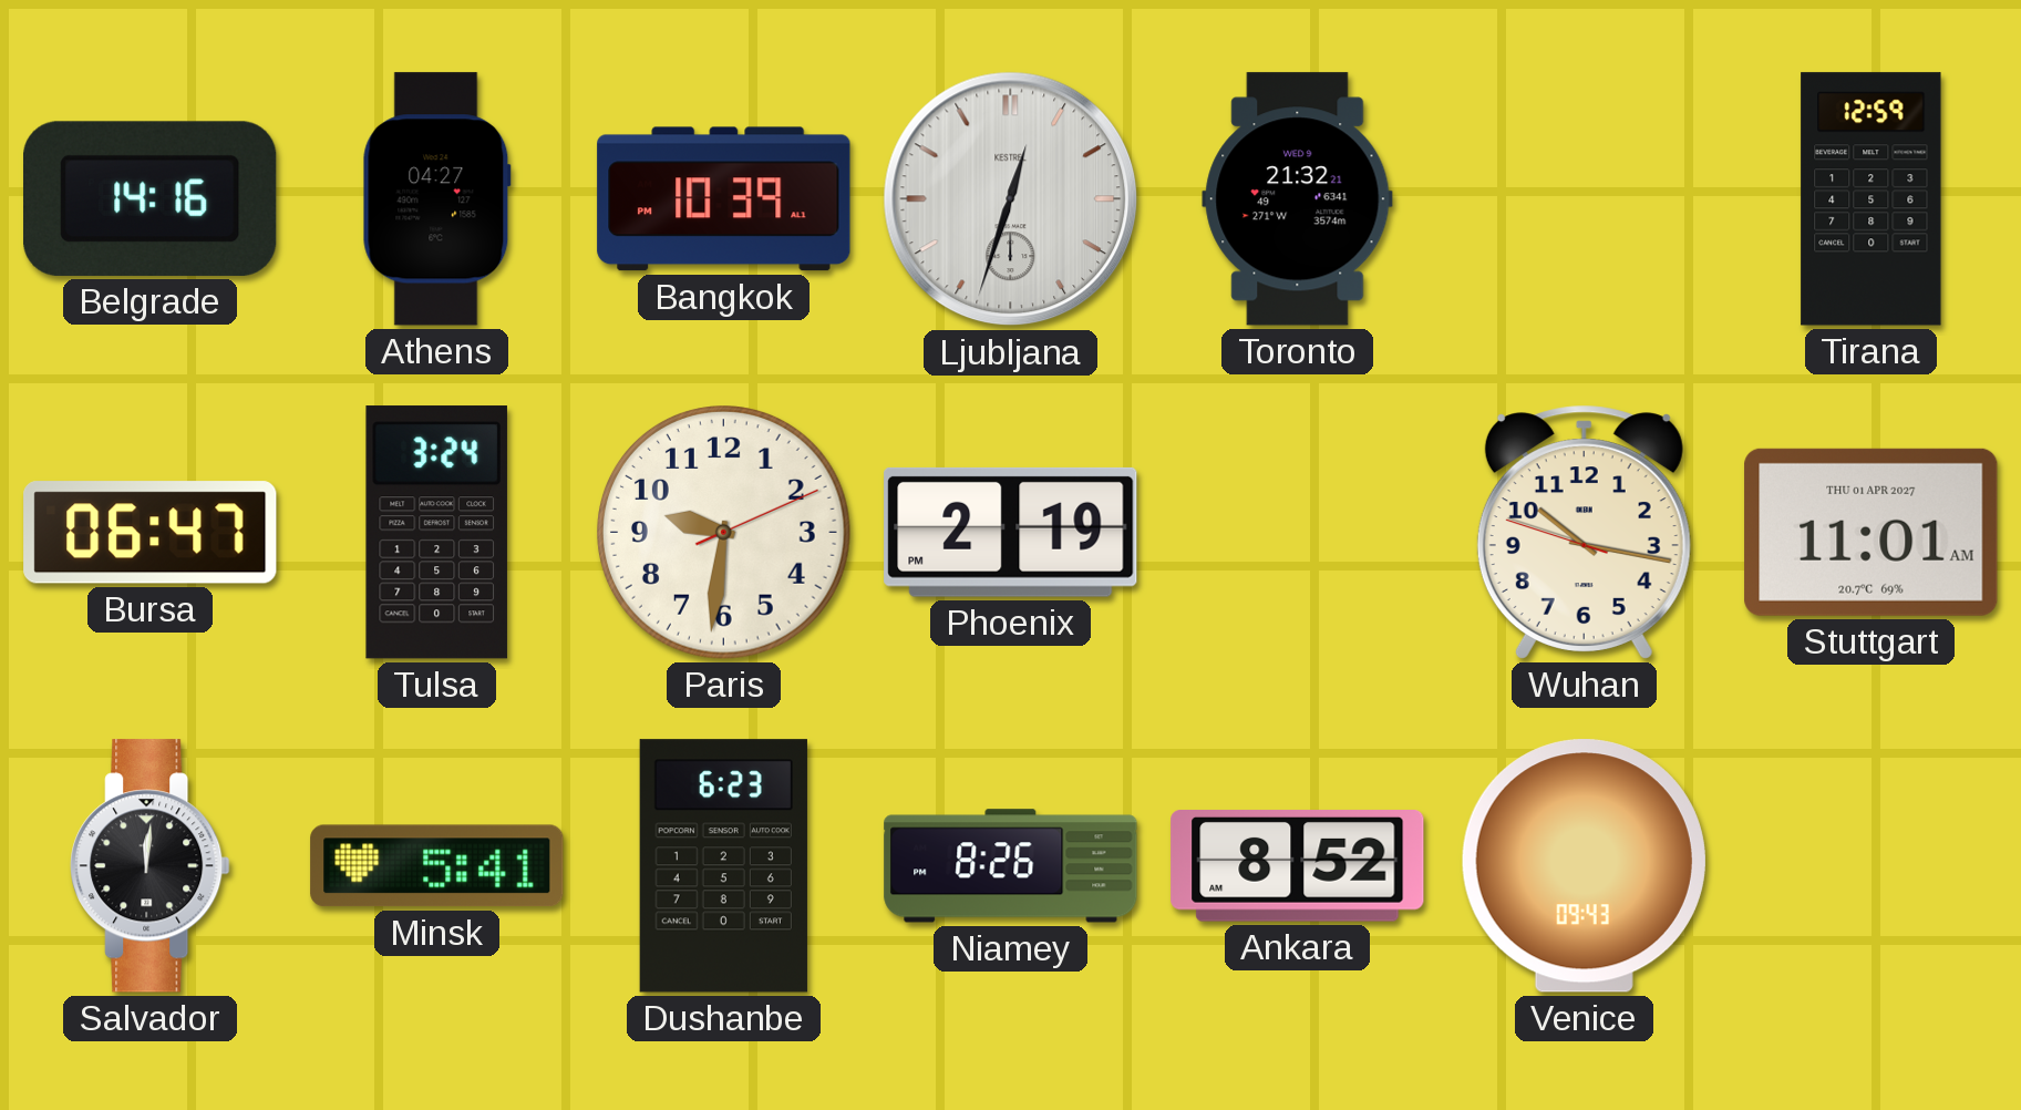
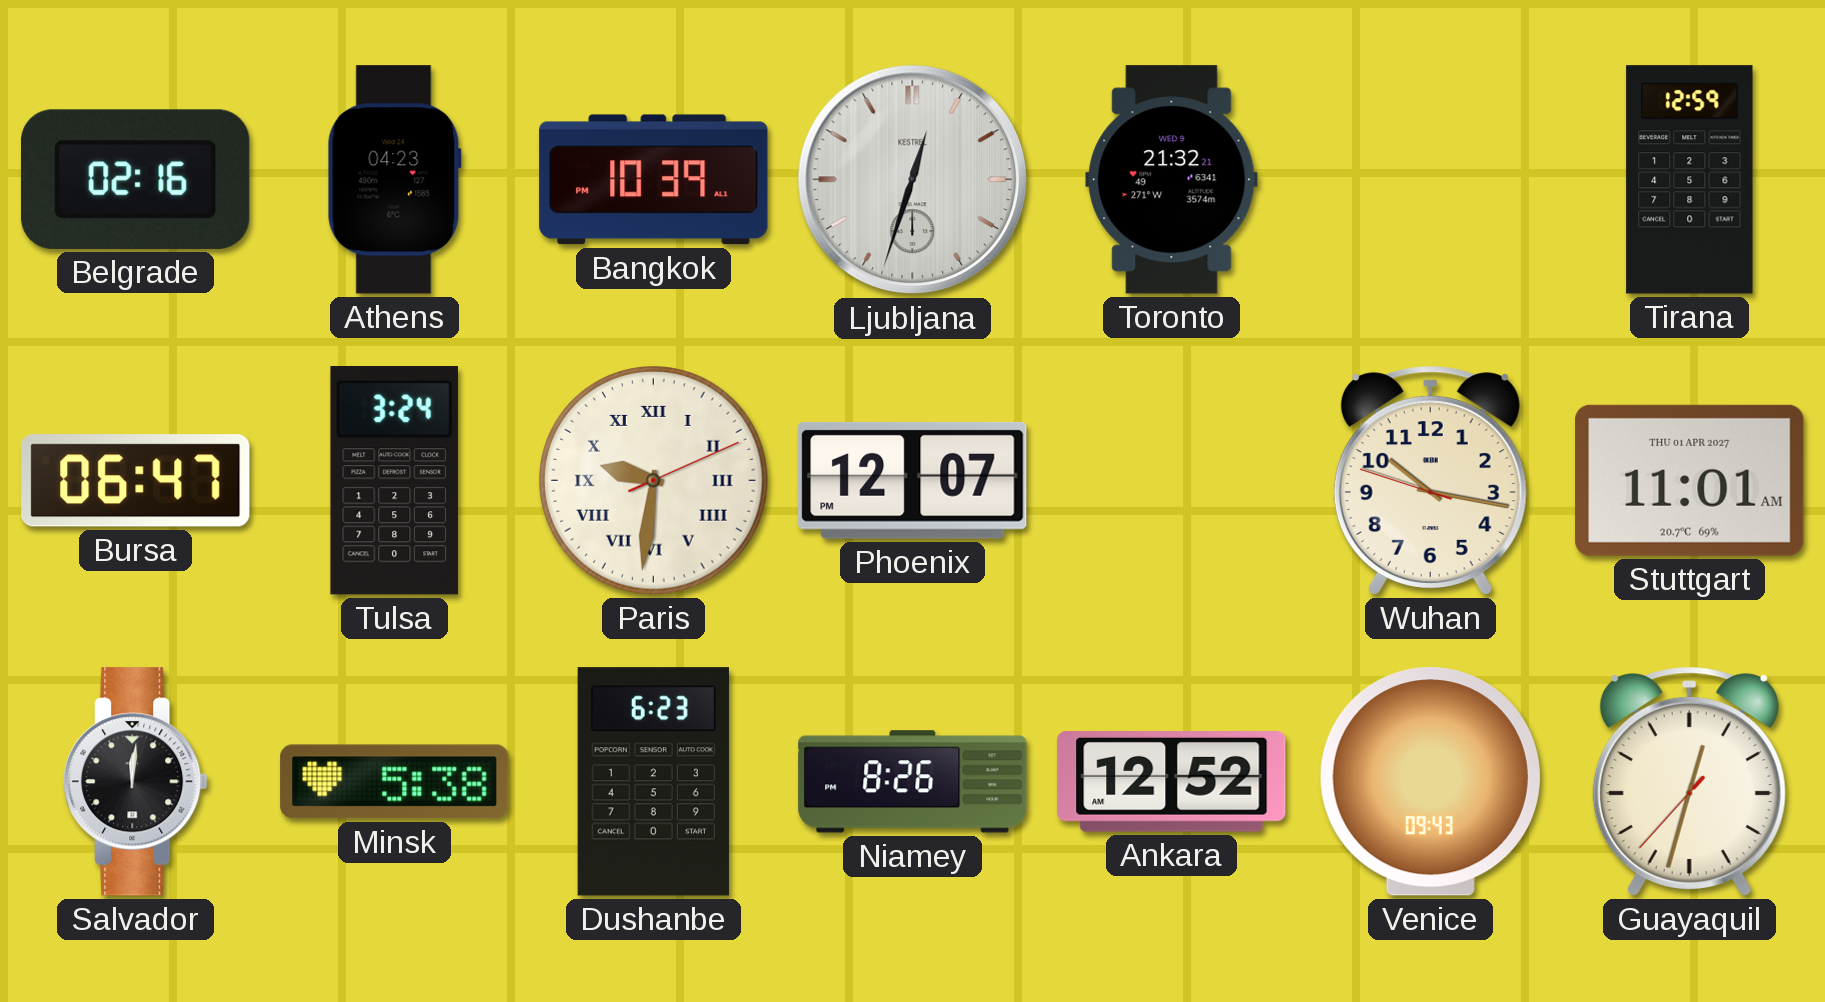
Belgrade: 14:16 -> 02:16
Athens: 04:27 -> 04:23
Paris numerals: Arabic -> Roman
Phoenix: 2:19 -> 12:07
Minsk: 5:41 -> 5:38
Ankara: 8:52 -> 12:52
Guayaquil: none -> 12:32
